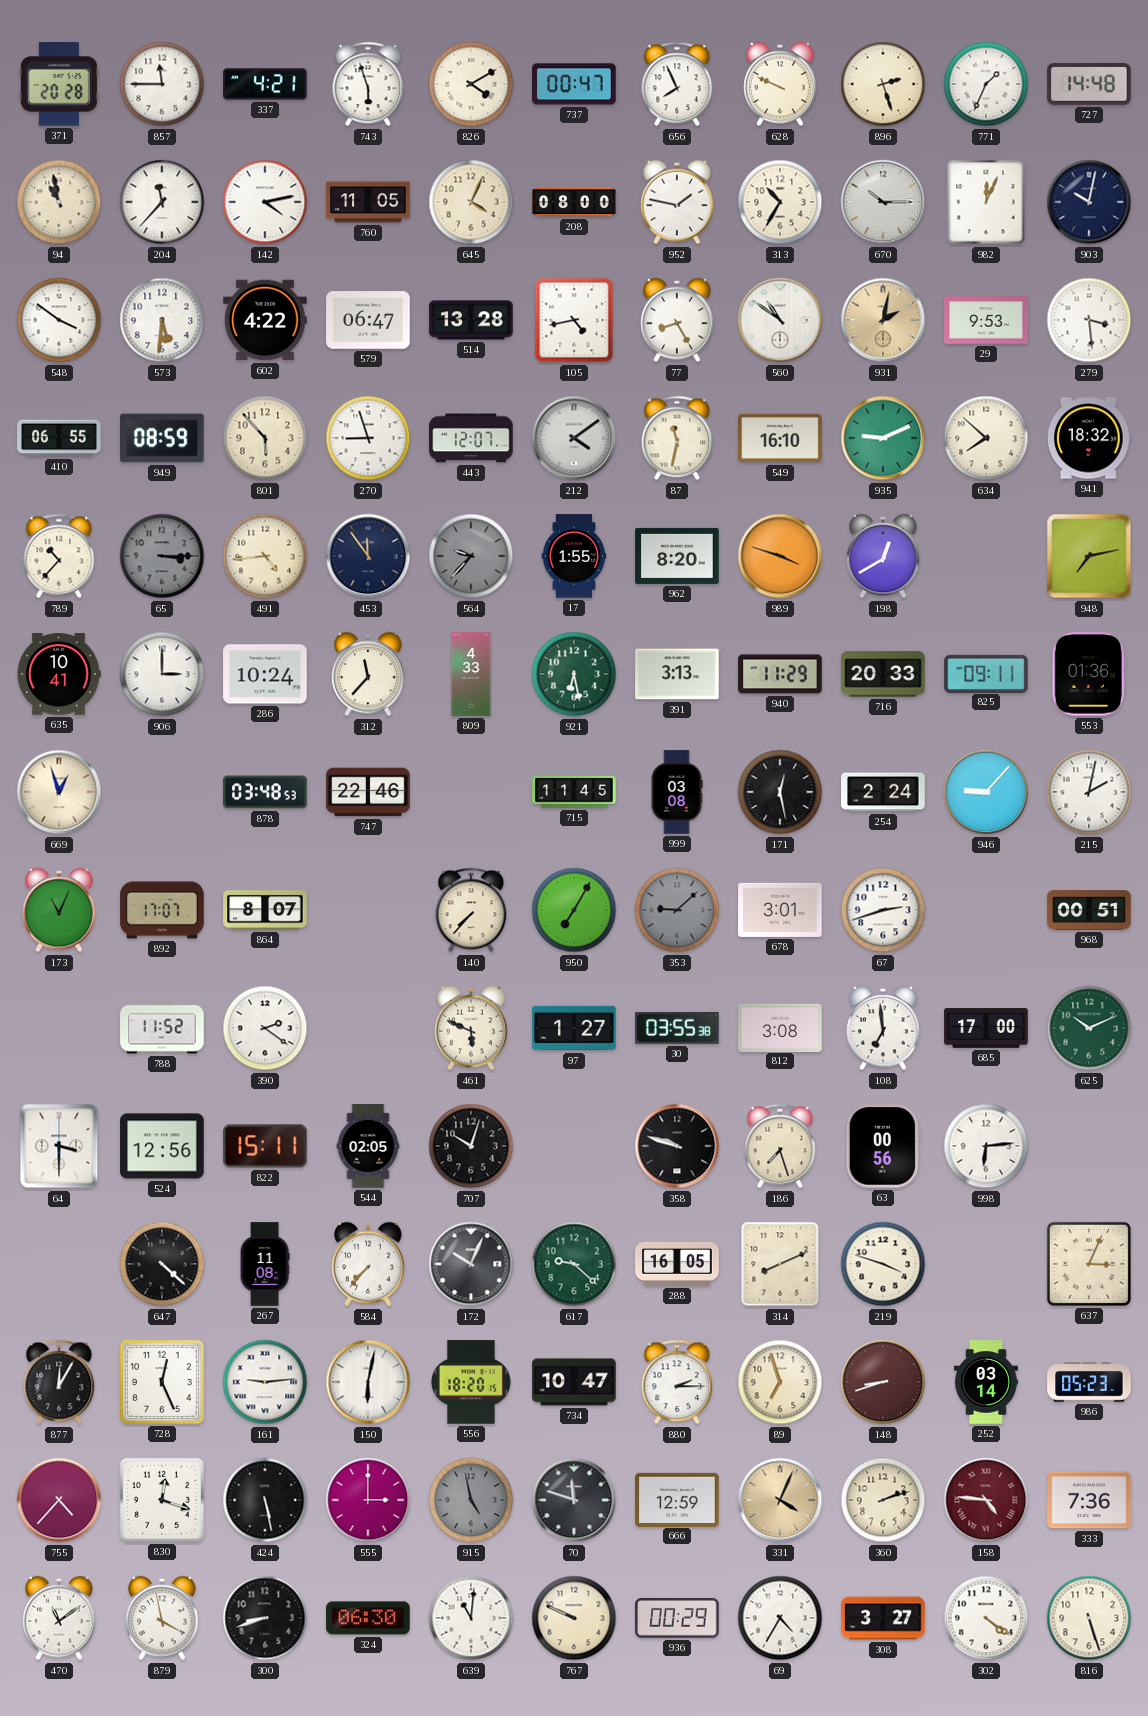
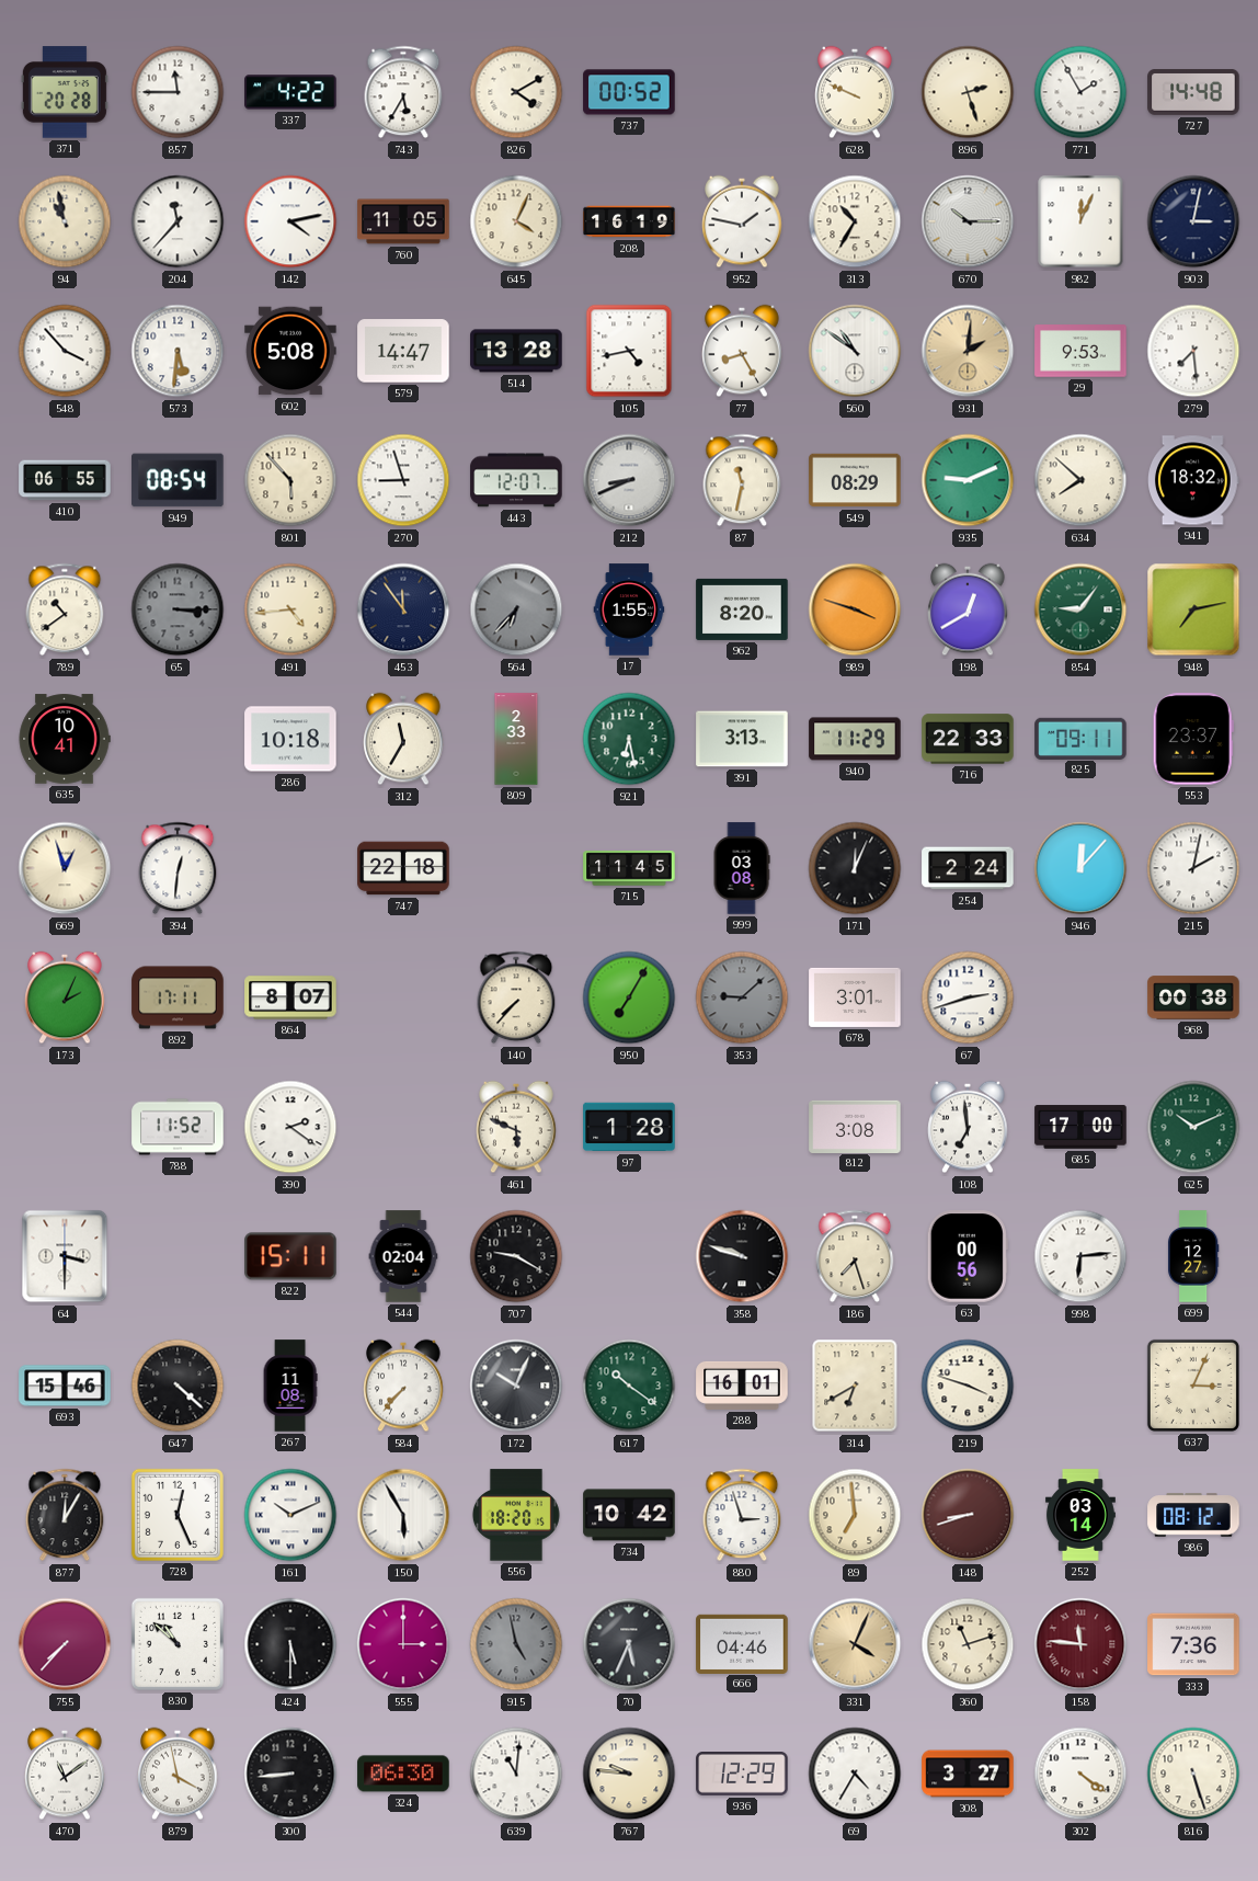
337: 4:21 -> 4:22
743: 5:57 -> 5:35
737: 00:47 -> 00:52
656: 7:56 -> none
771: 1:34 -> 1:55
208: 08:00 -> 16:19
903: 10:02 -> 3:02
548: 3:51 -> 3:53
602: 4:22 -> 5:08
579: 06:47 -> 14:47
931: 2:02 -> 2:01
279: 3:29 -> 7:29
949: 08:59 -> 08:54
212: 4:09 -> 8:41
549: 16:10 -> 08:29
789: 10:37 -> 10:39
564: 9:37 -> 6:37
854: none -> 9:06
906: 3:00 -> none
286: 10:24 -> 10:18
312: 11:37 -> 11:35
809: 4:33 -> 2:33
716: 20:33 -> 22:33
553: 01:36 -> 23:37
394: none -> 12:31
878: 03:48 -> none
747: 22:46 -> 22:18
171: 12:28 -> 12:04
946: 9:07 -> 12:07
173: 11:04 -> 2:04
892: 17:07 -> 17:11
968: 00:51 -> 00:38
97: 1:27 -> 1:28
30: 03:55 -> none
524: 12:56 -> none
544: 02:05 -> 02:04
707: 10:03 -> 9:20
699: none -> 12:27
693: none -> 15:46
617: 9:22 -> 10:21
288: 16:05 -> 16:01
314: 8:11 -> 6:40
161: 9:14 -> 10:11
150: 6:02 -> 5:55
734: 10:47 -> 10:42
880: 2:15 -> 2:57
89: 6:57 -> 6:59
986: 05:23 -> 08:12
755: 4:37 -> 7:37
830: 12:18 -> 10:52
424: 5:28 -> 5:30
70: 11:48 -> 5:34
666: 12:59 -> 04:46
360: 2:12 -> 11:12
158: 4:46 -> 11:46
300: 8:42 -> 8:44
767: 9:49 -> 9:46
936: 00:29 -> 12:29
